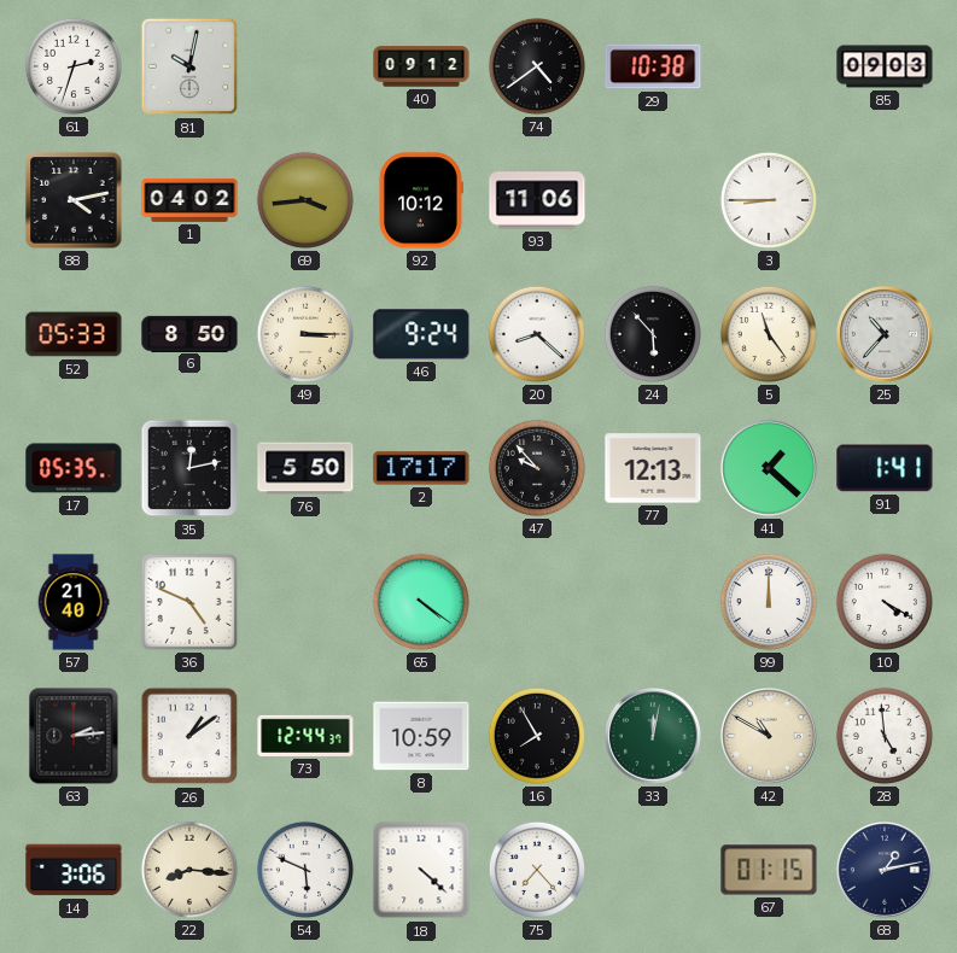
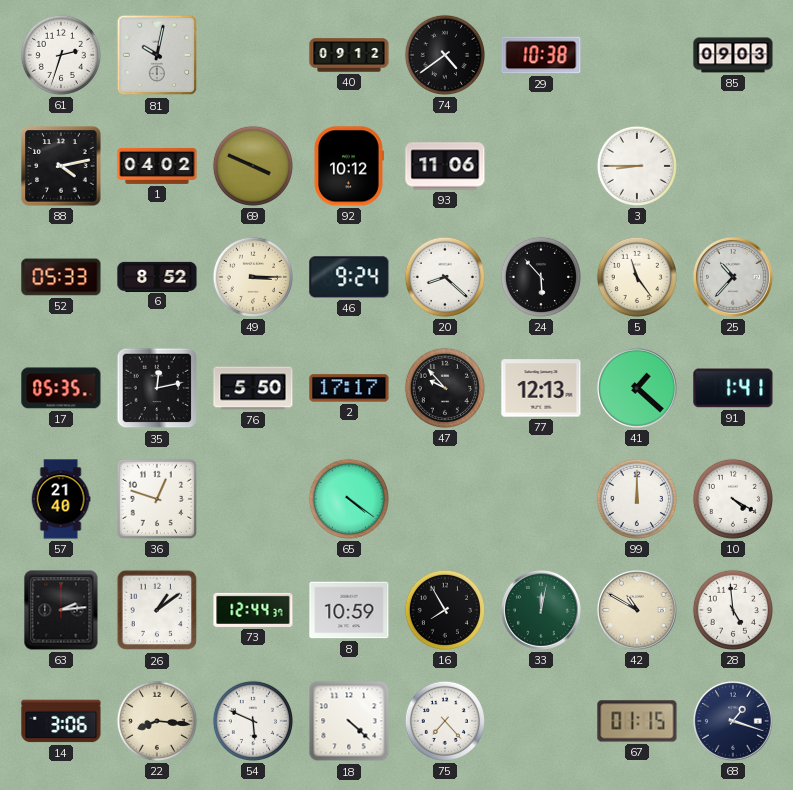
69: 3:44 -> 3:49
6: 8:50 -> 8:52
36: 4:49 -> 12:48
68: 1:13 -> 1:18
